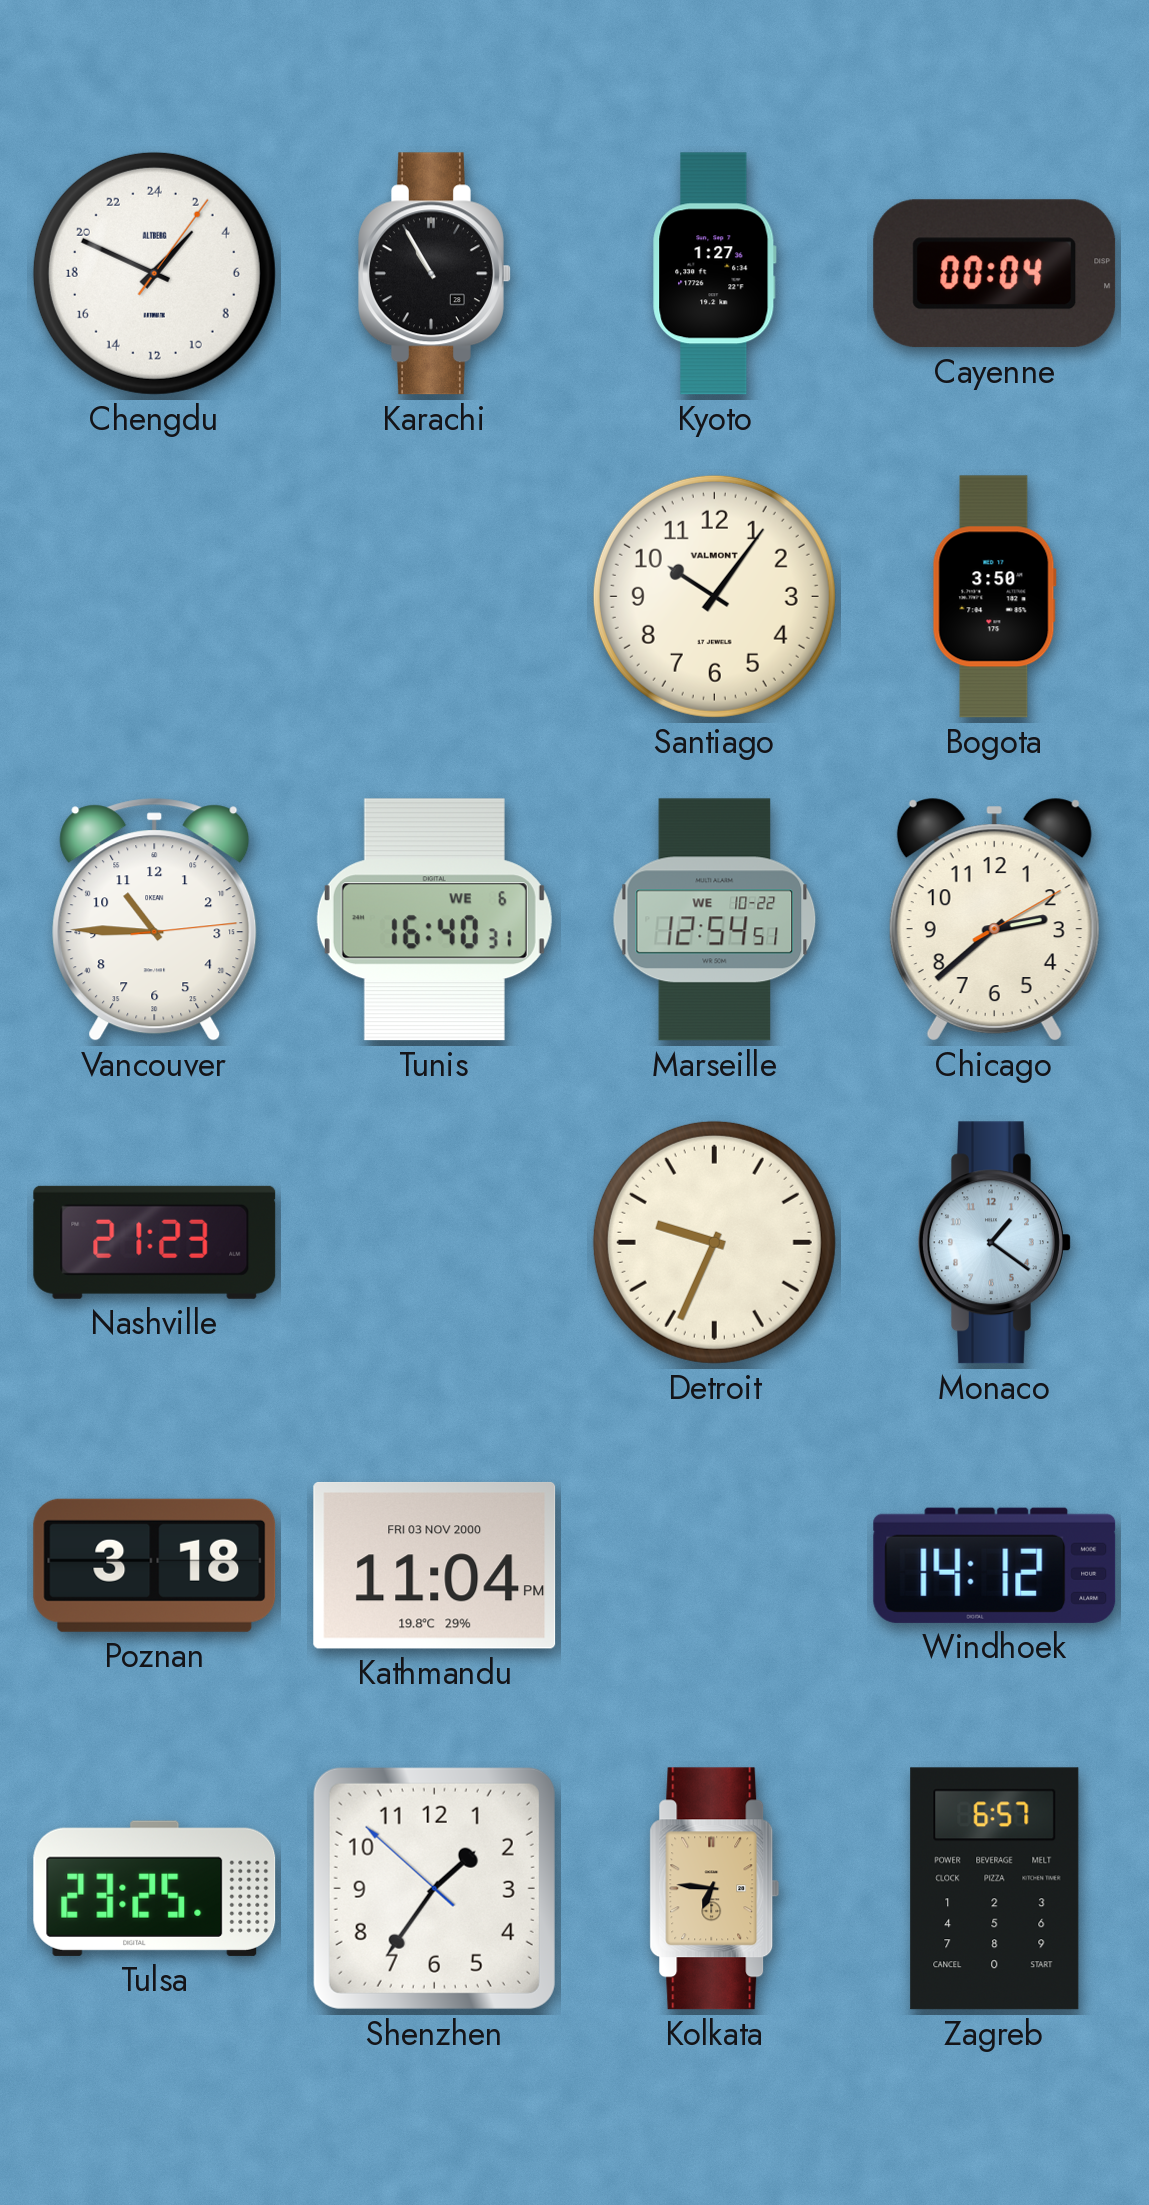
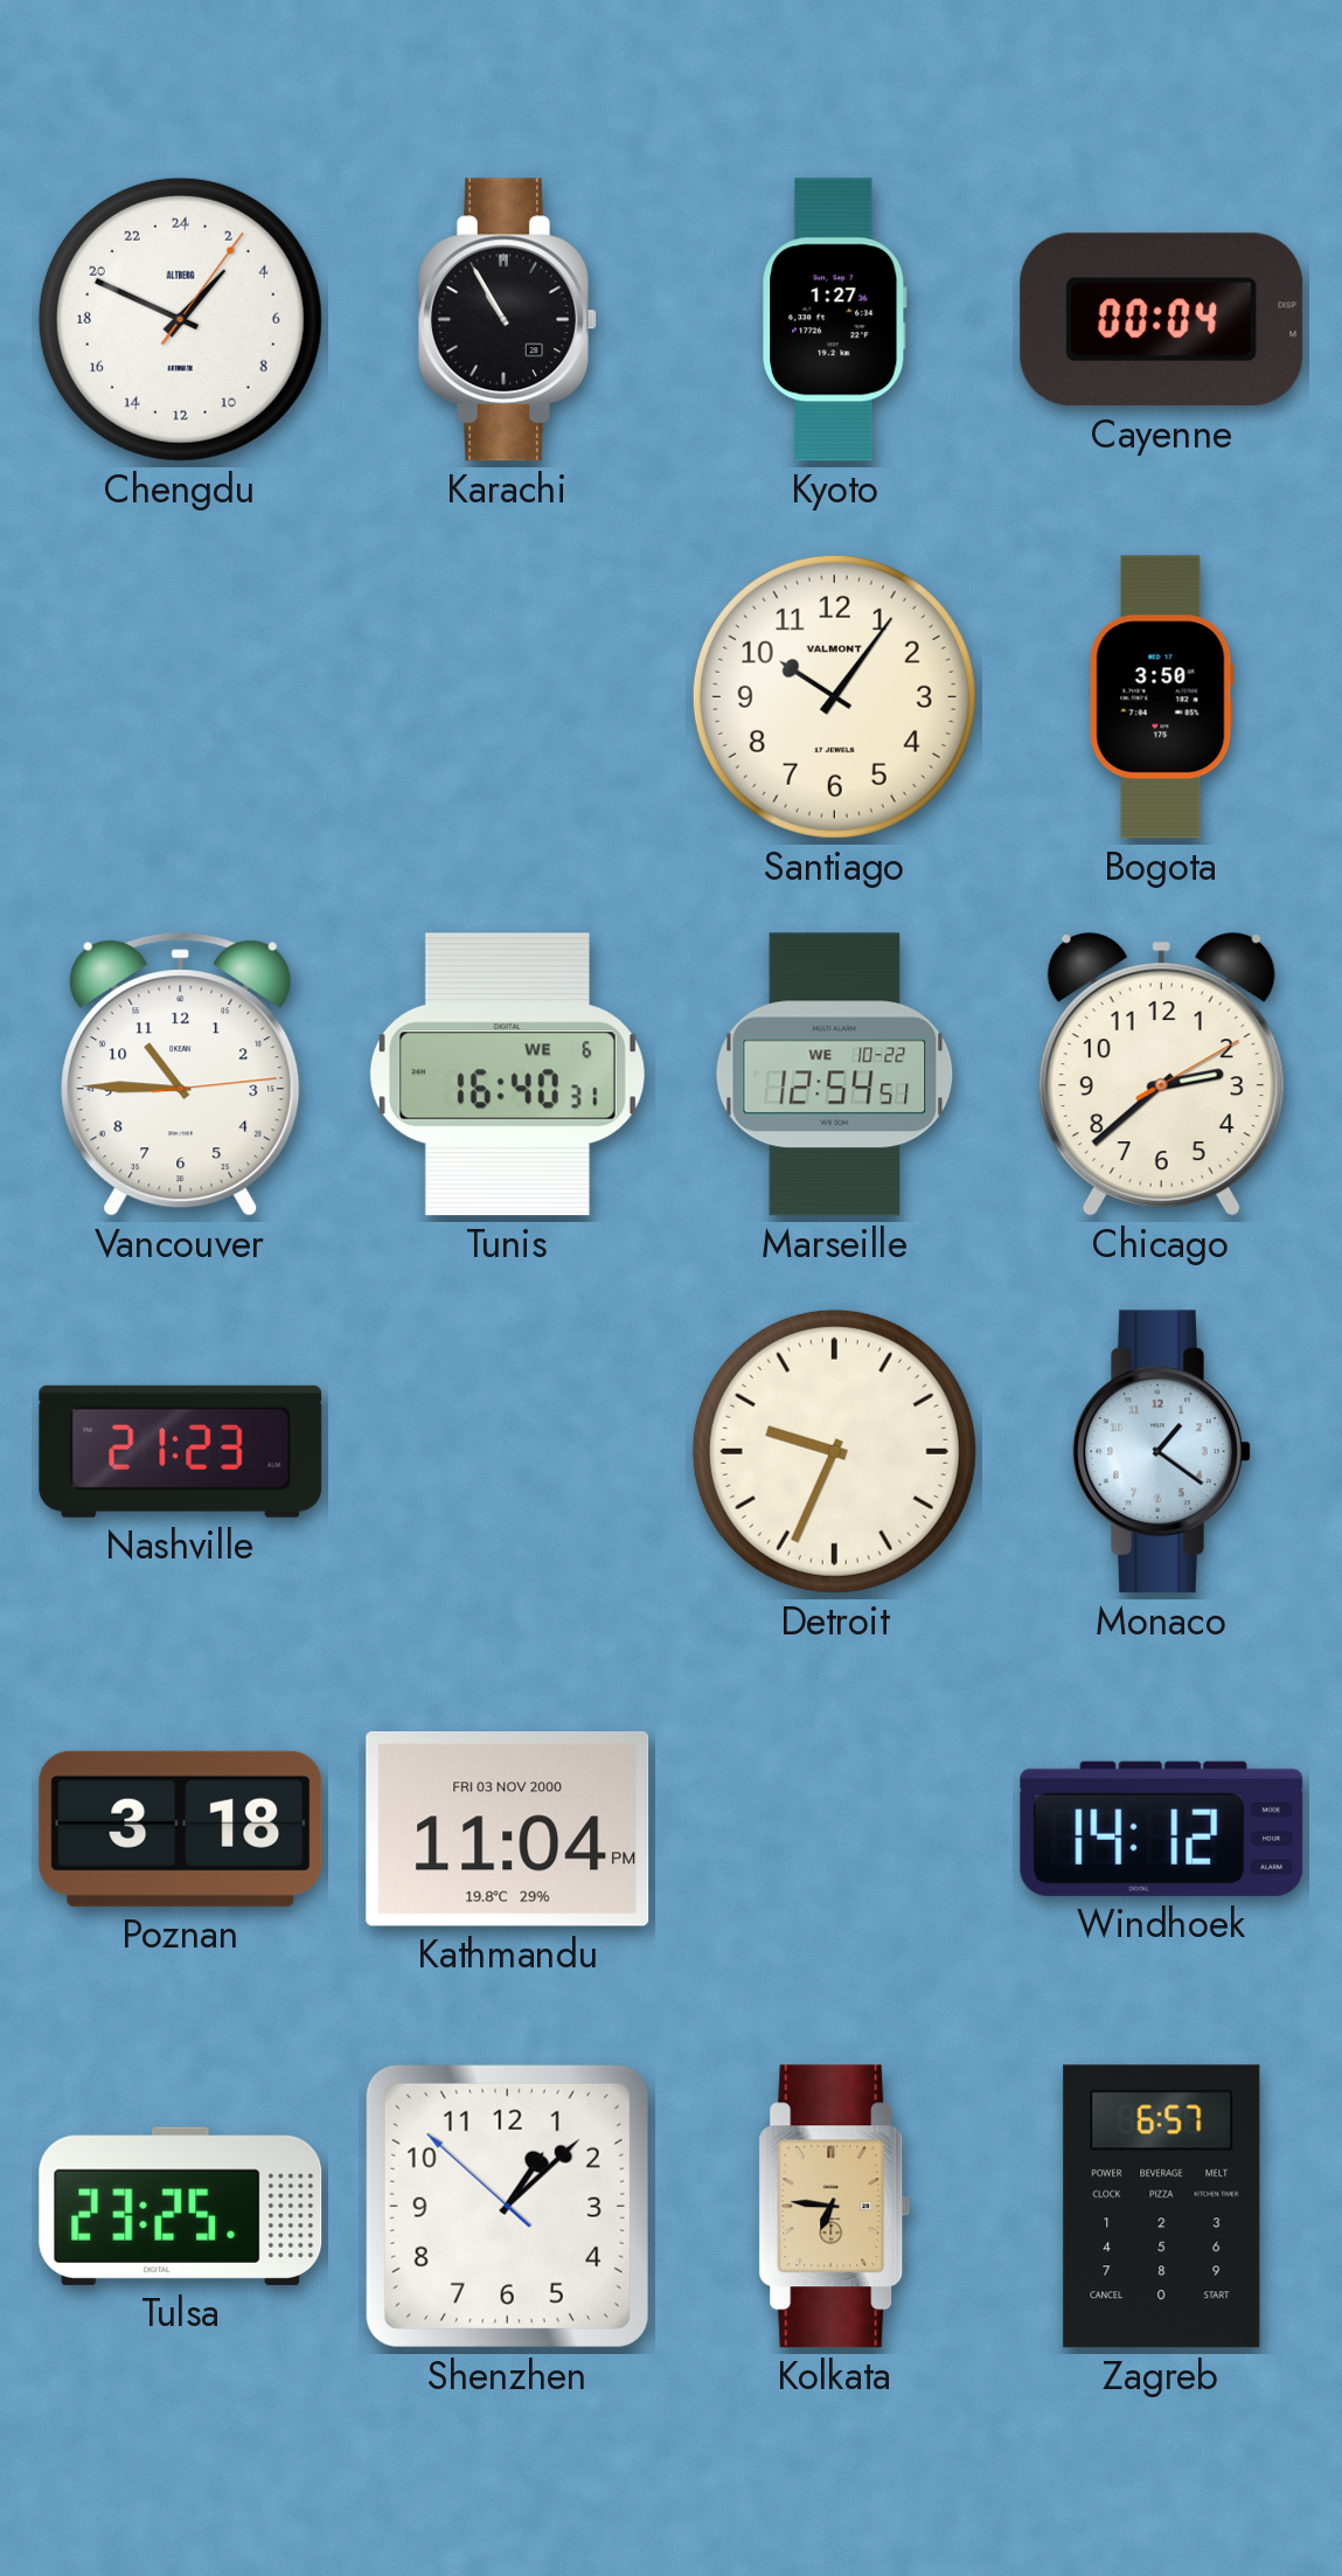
Shenzhen: 1:35 -> 1:07
